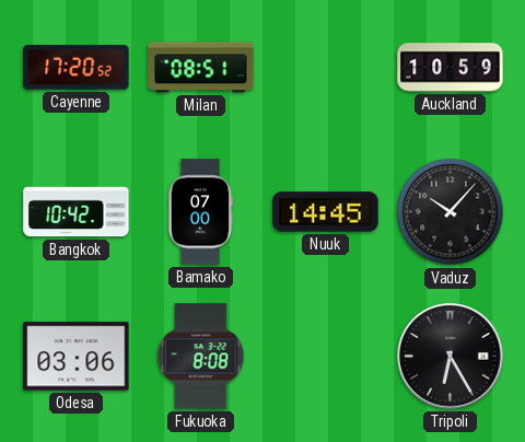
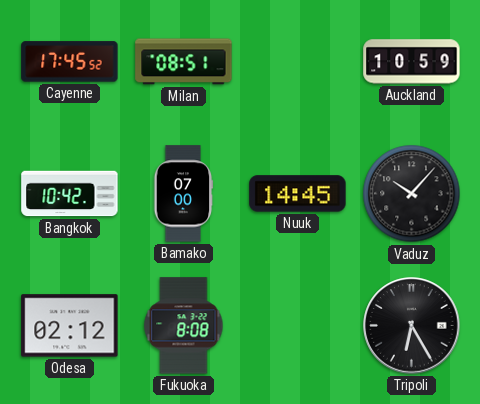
Cayenne: 17:20 -> 17:45
Odesa: 03:06 -> 02:12
